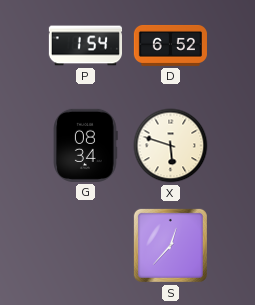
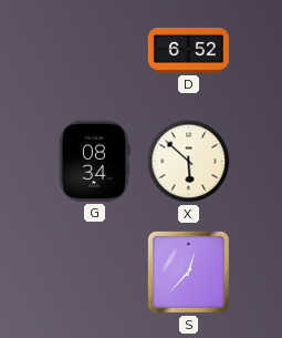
P: 1:54 -> none
X: 5:48 -> 5:52
